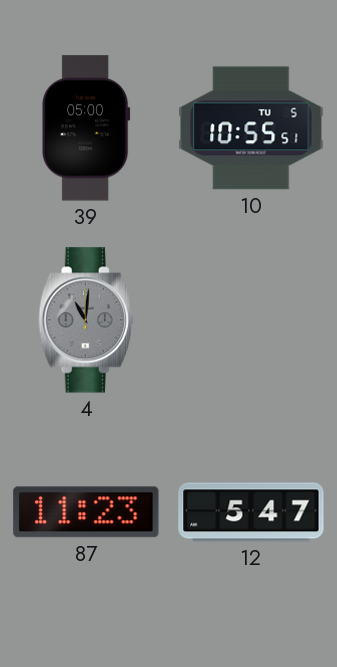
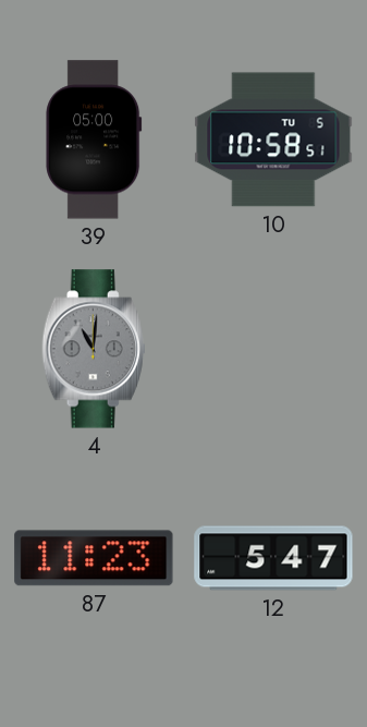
10: 10:55 -> 10:58
